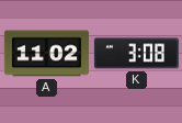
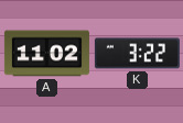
K: 3:08 -> 3:22
